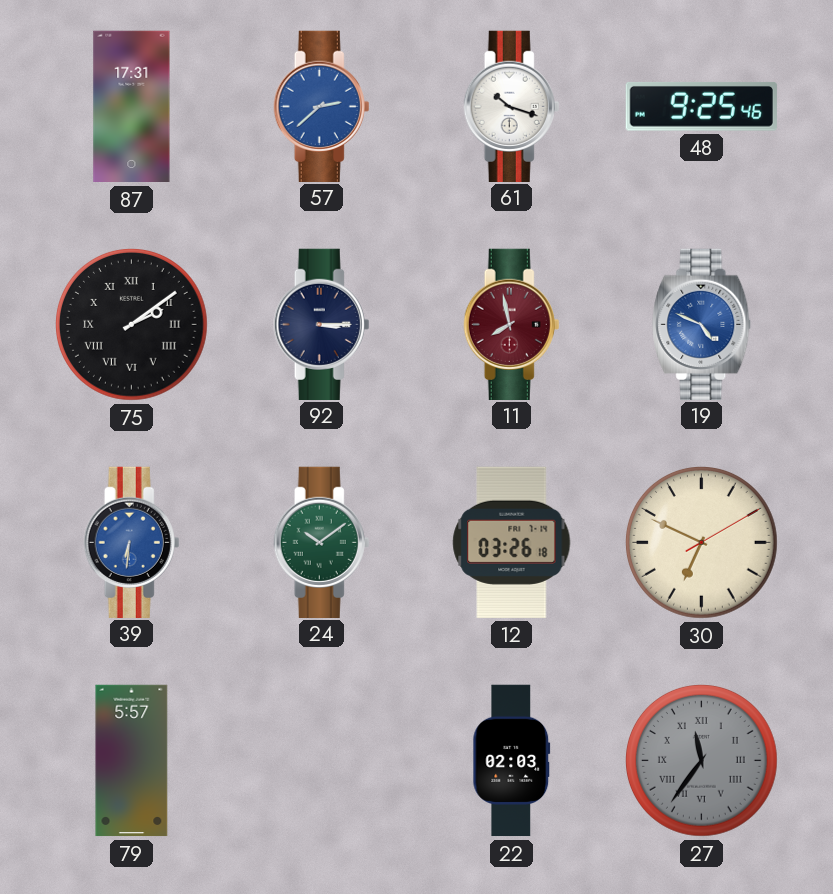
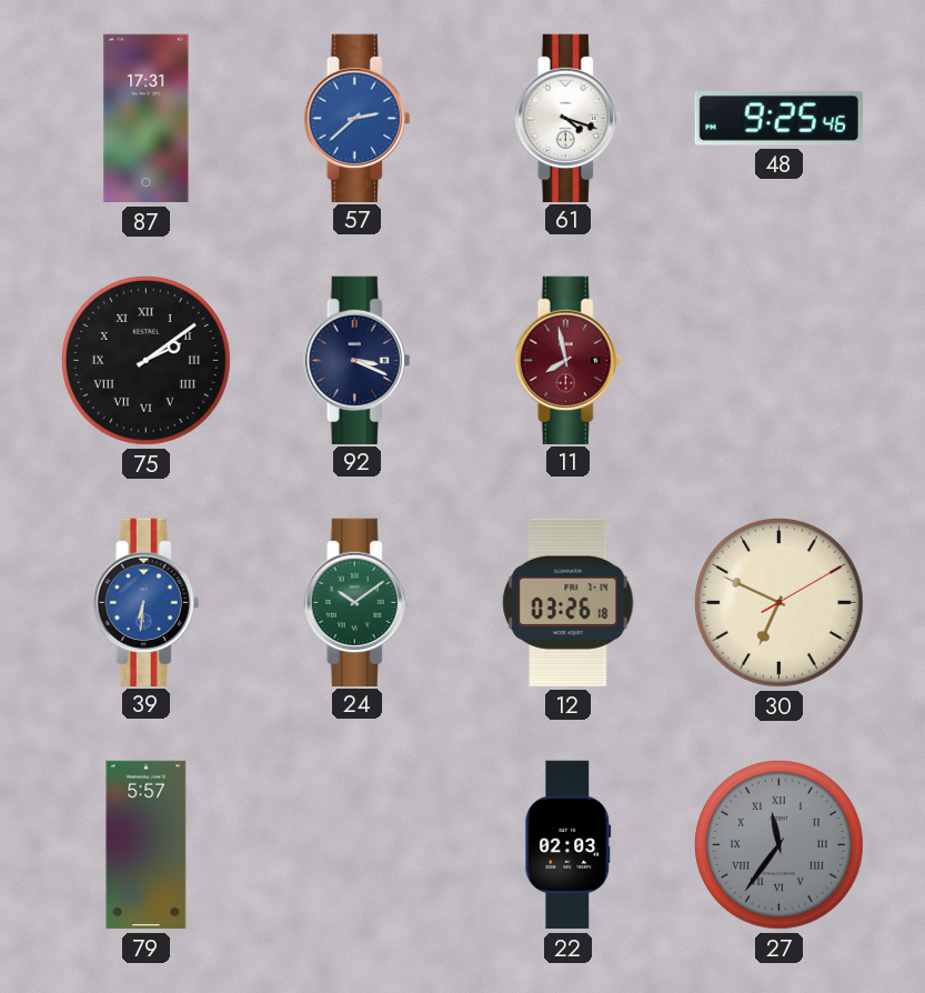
61: 10:18 -> 4:18
92: 3:15 -> 3:19
19: 4:49 -> none
